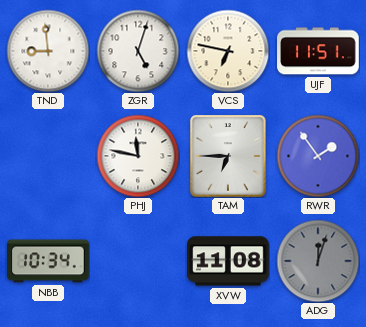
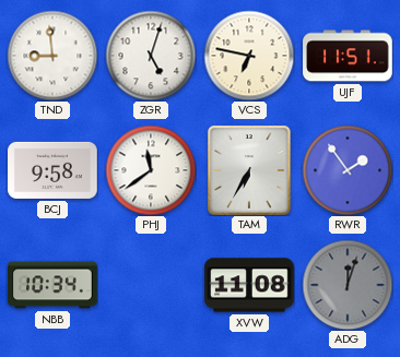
BCJ: none -> 9:58
PHJ: 11:47 -> 11:39
TAM: 6:45 -> 6:35
